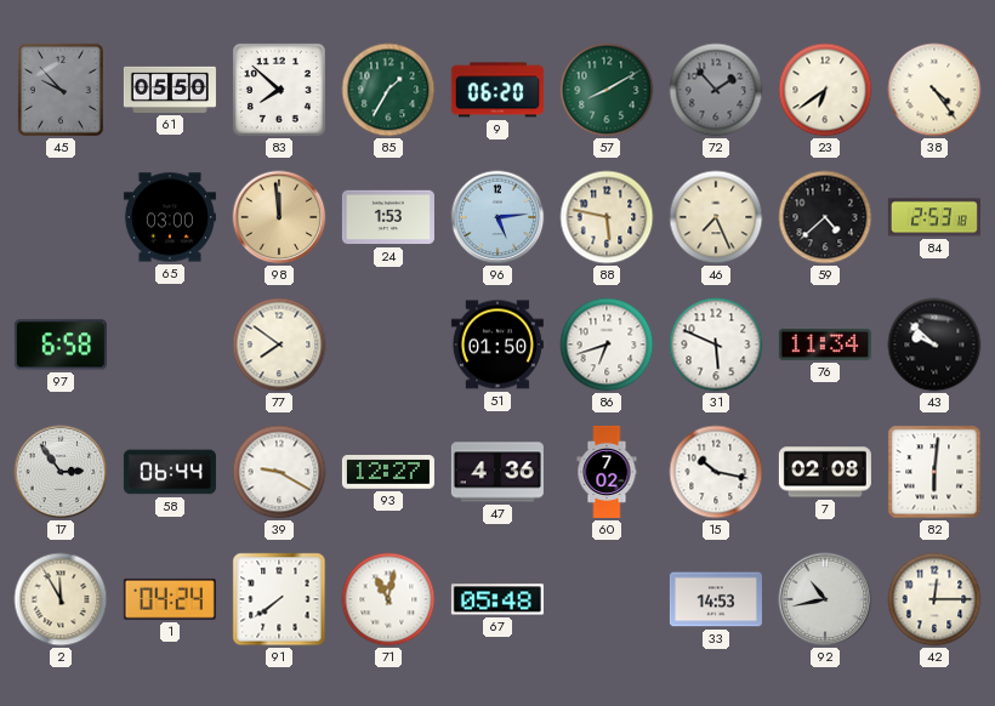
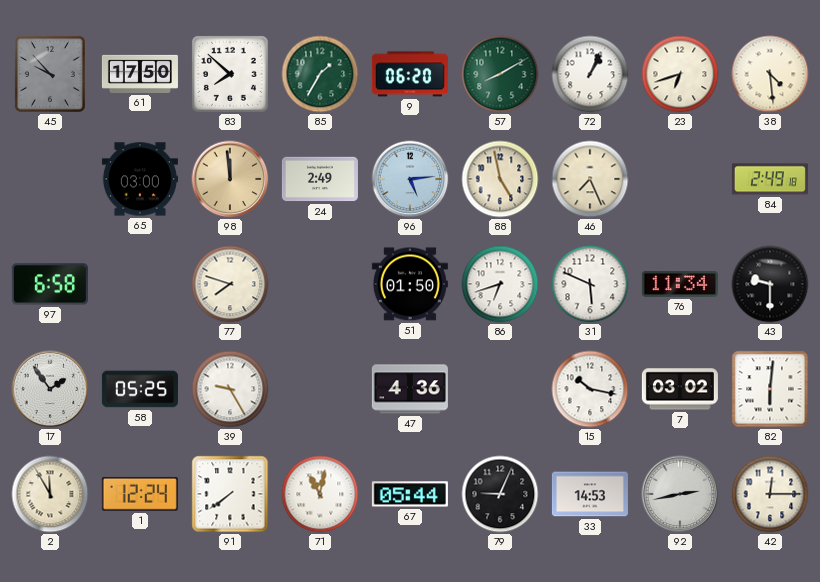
61: 05:50 -> 17:50
72: 1:53 -> 1:04
72 dial: grey -> white
23: 6:39 -> 6:42
38: 4:24 -> 4:29
24: 1:53 -> 2:49
88: 5:47 -> 4:58
59: 4:38 -> none
84: 2:53 -> 2:49
77: 7:51 -> 7:48
43: 9:52 -> 9:30
17: 2:54 -> 1:54
58: 06:44 -> 05:25
39: 9:20 -> 9:25
93: 12:27 -> none
60: 7:02 -> none
7: 02:08 -> 03:02
1: 04:24 -> 12:24
67: 05:48 -> 05:44
79: none -> 9:04
92: 10:43 -> 2:43
